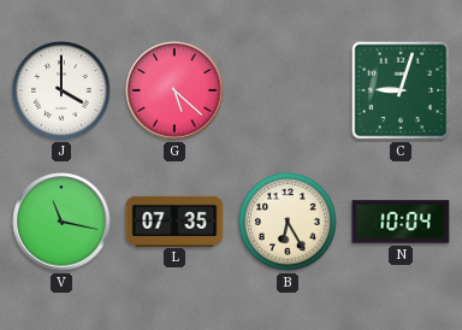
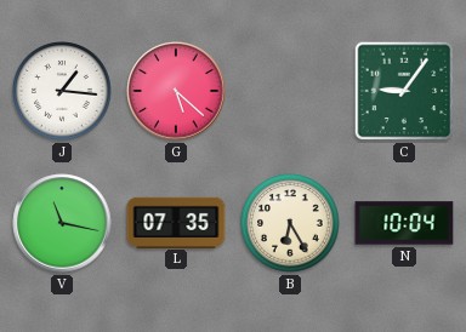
J: 4:00 -> 1:16
C: 9:03 -> 9:06
